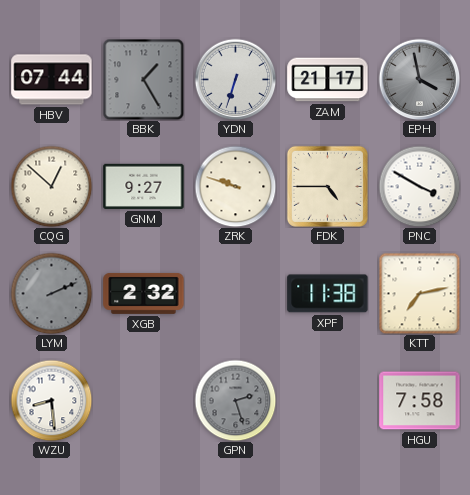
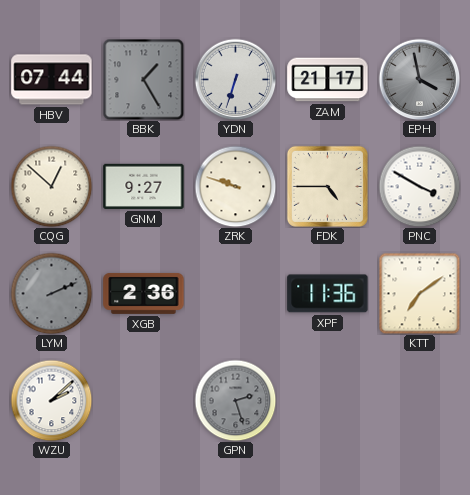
XGB: 2:32 -> 2:36
XPF: 11:38 -> 11:36
KTT: 7:13 -> 7:09
WZU: 8:29 -> 2:08
HGU: 7:58 -> none
